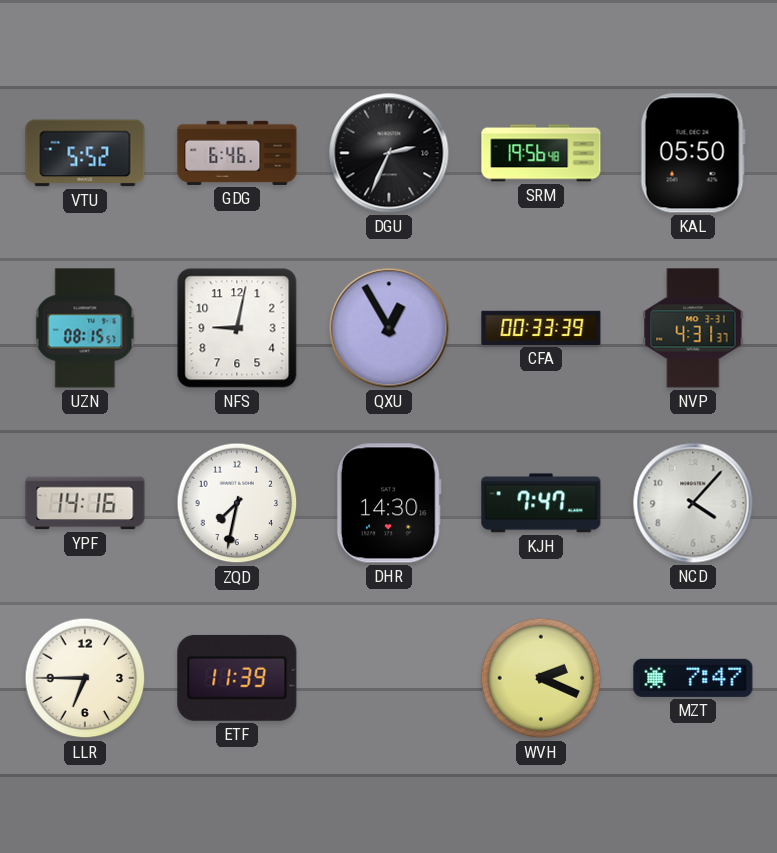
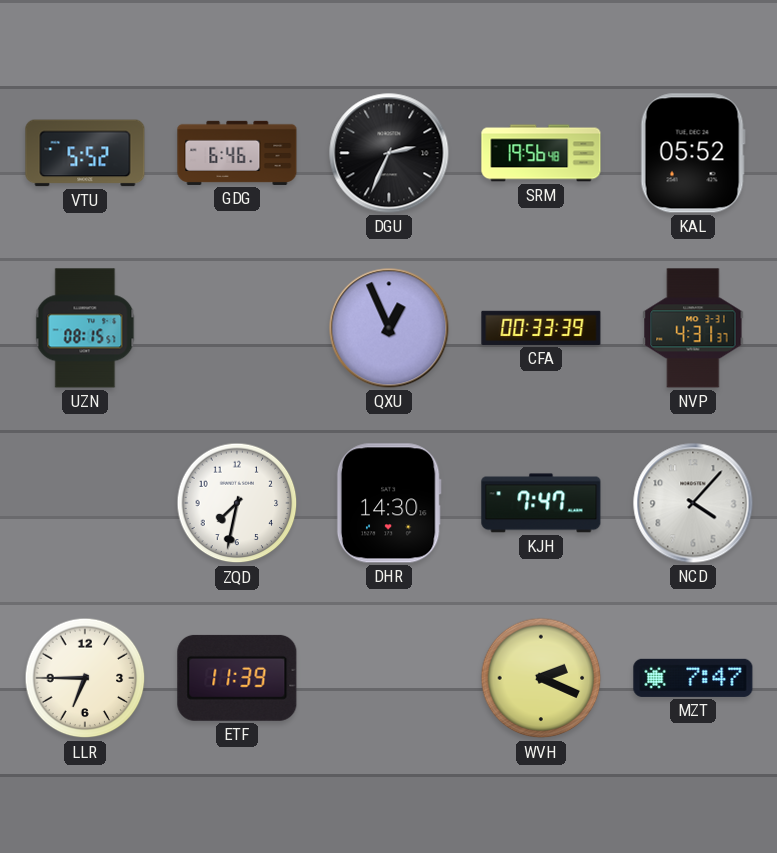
KAL: 05:50 -> 05:52
NFS: 9:02 -> none
QXU: 12:55 -> 12:56
YPF: 14:16 -> none
